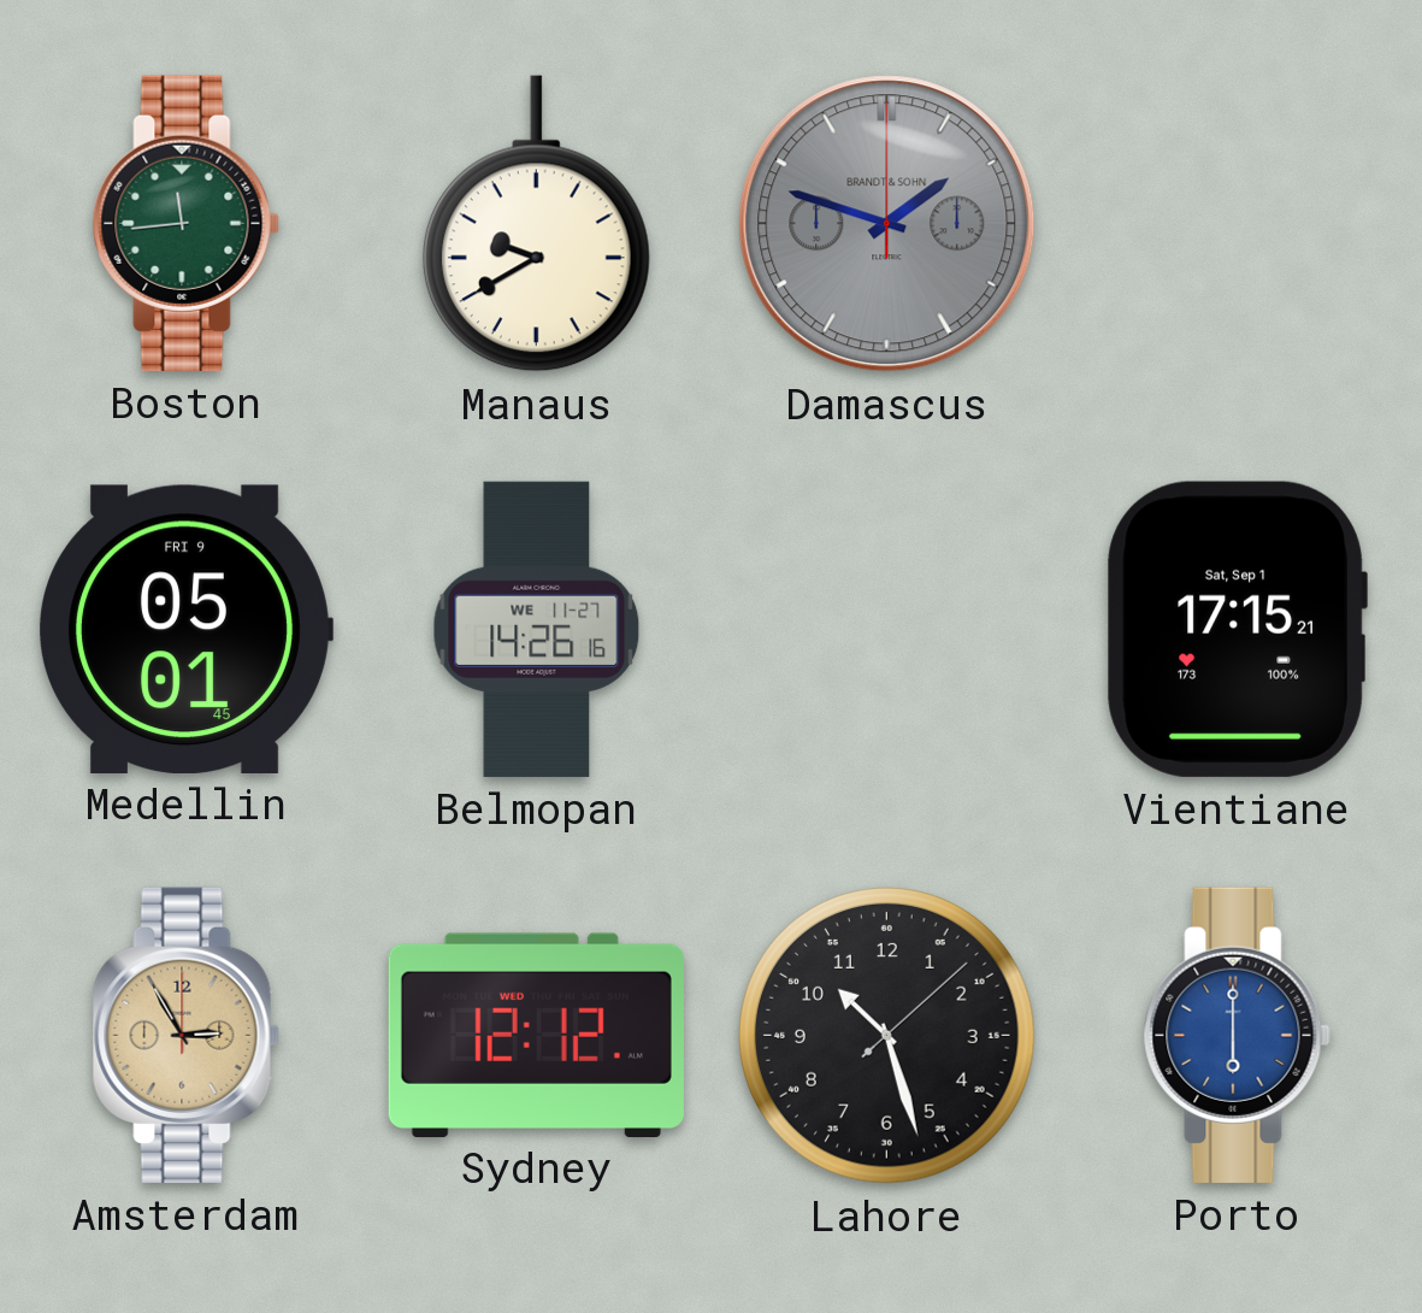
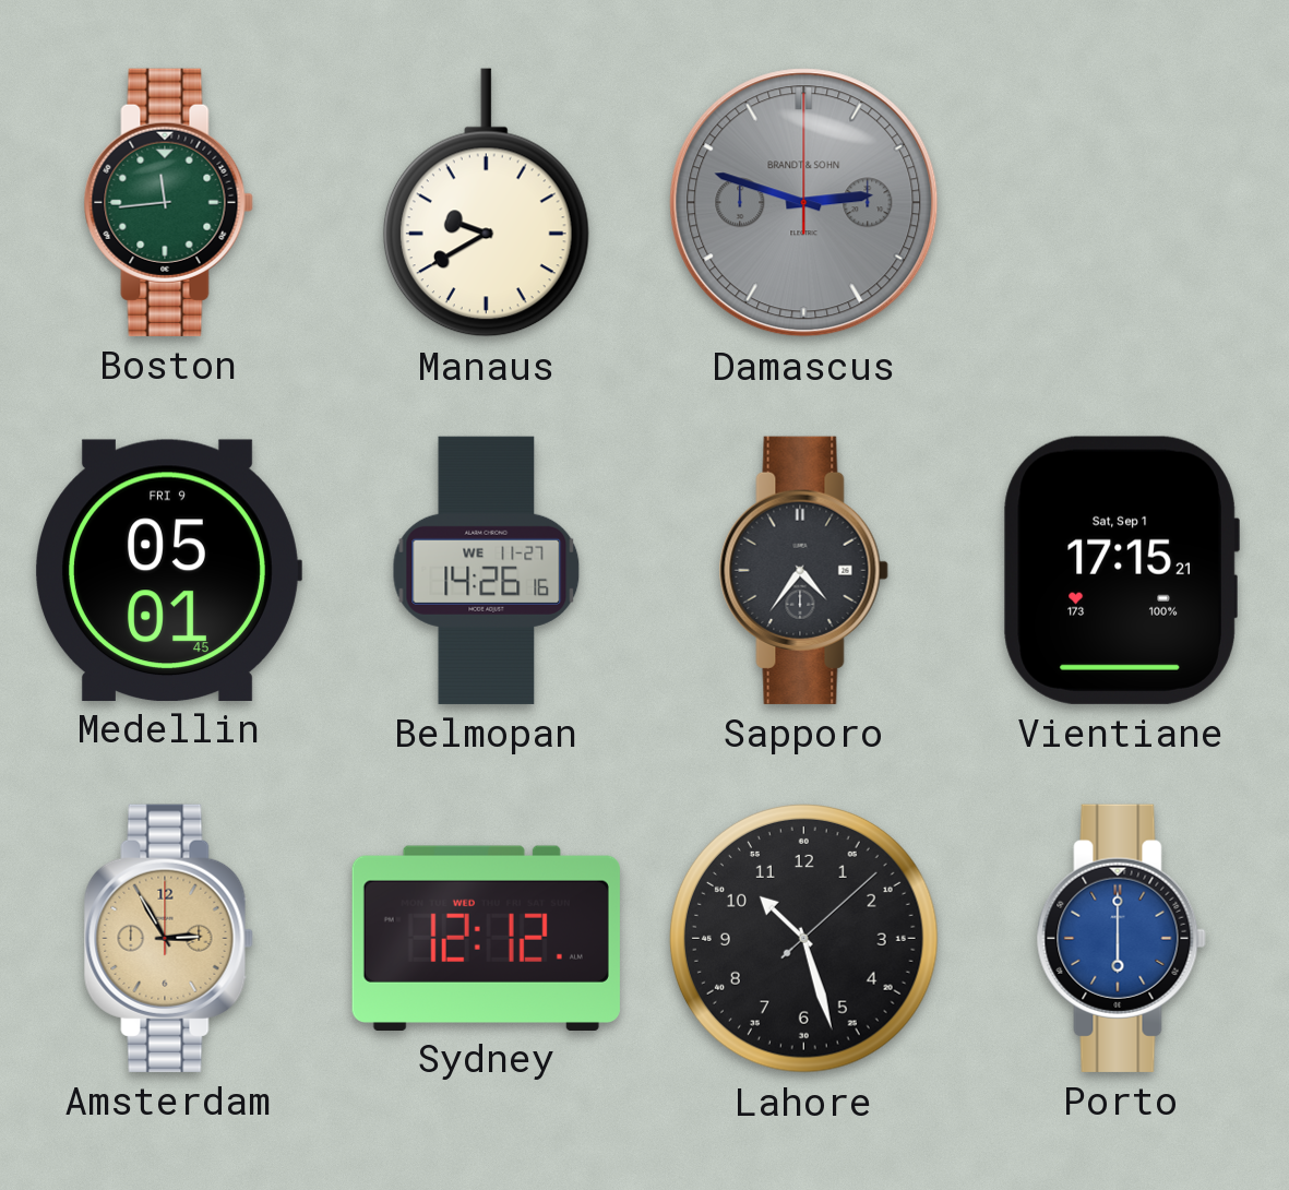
Damascus: 1:48 -> 2:48
Sapporo: none -> 4:36
